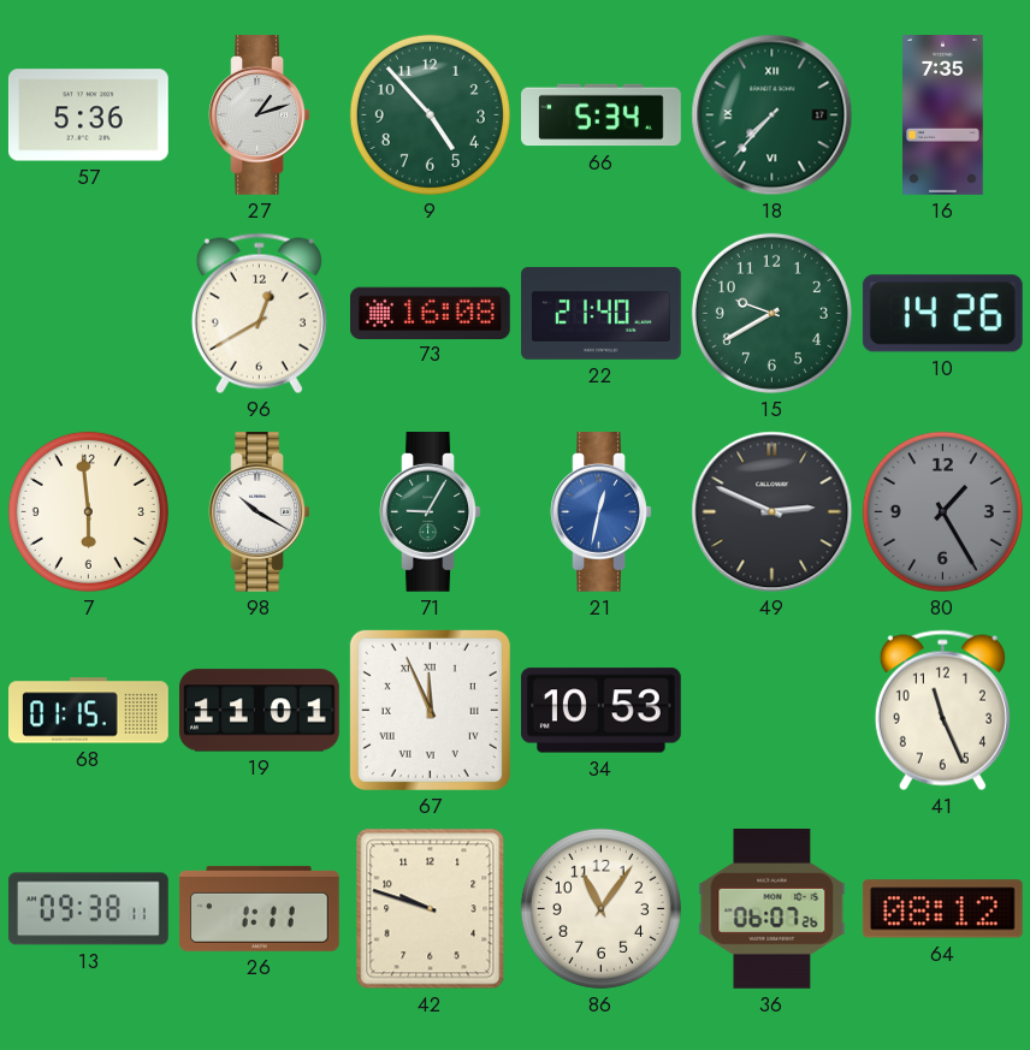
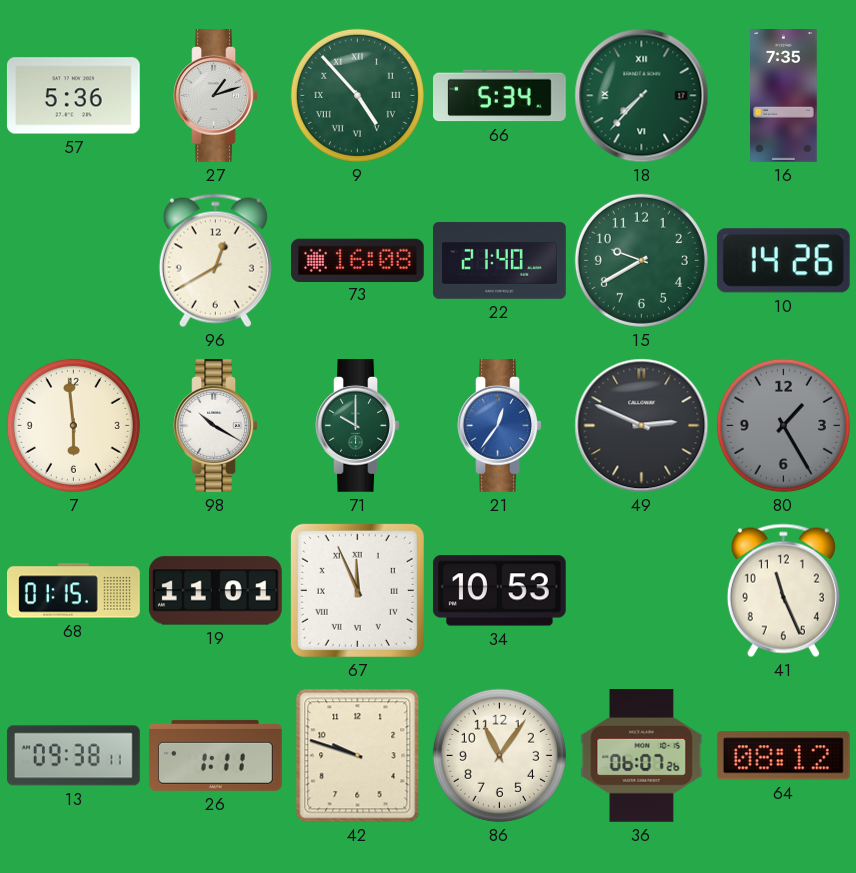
9 numerals: Arabic -> Roman
71: 9:05 -> 10:00
21: 12:32 -> 12:36
